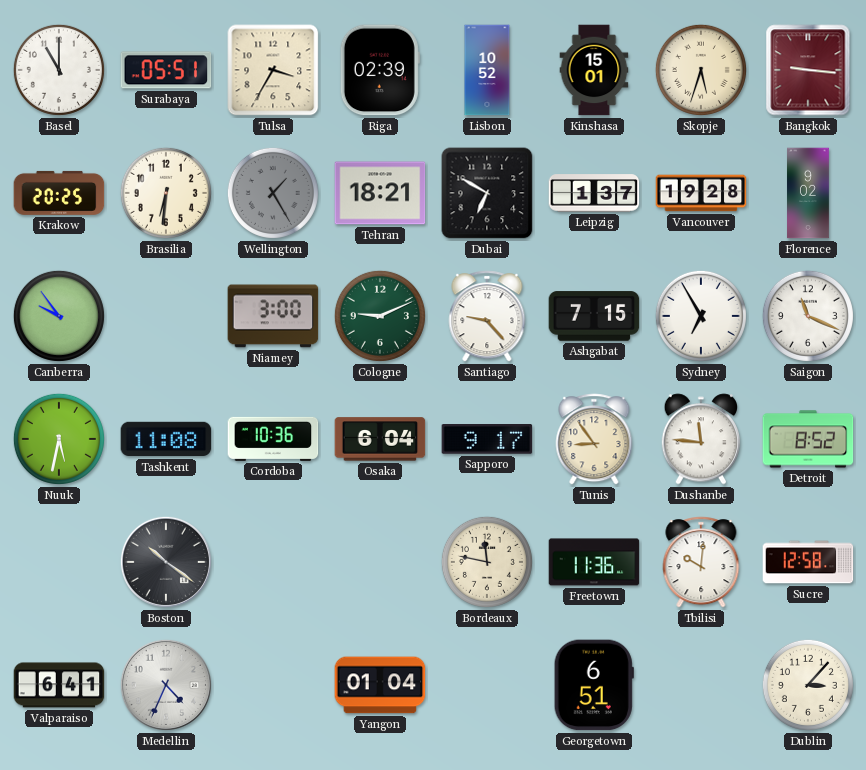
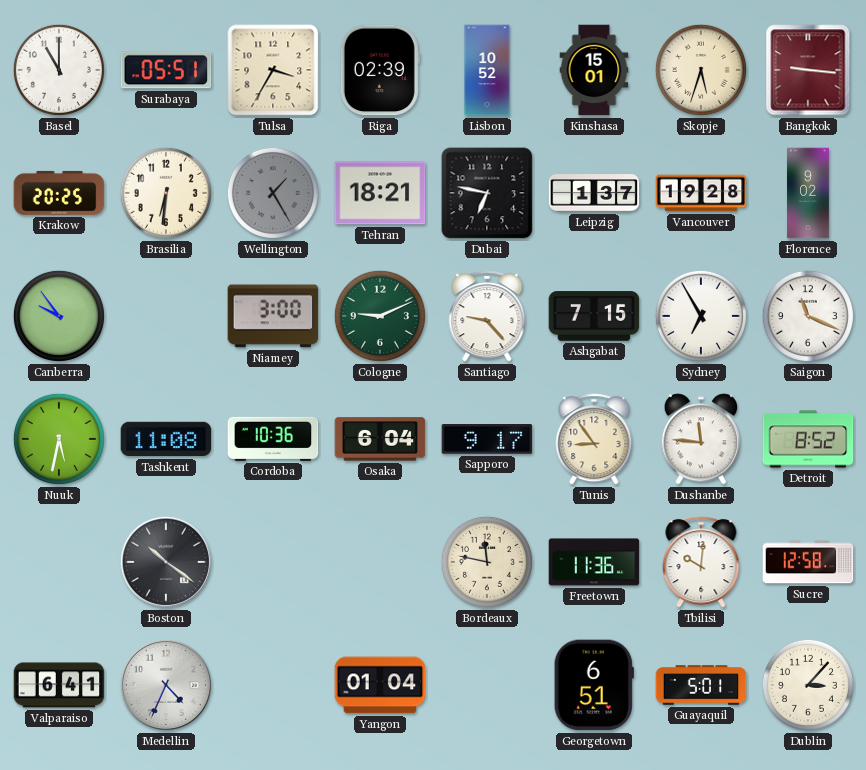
Dubai: 6:50 -> 6:47
Guayaquil: none -> 5:01
